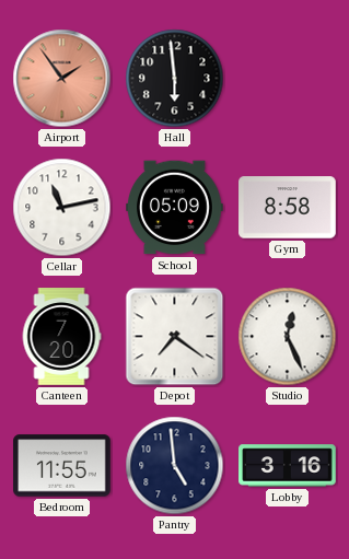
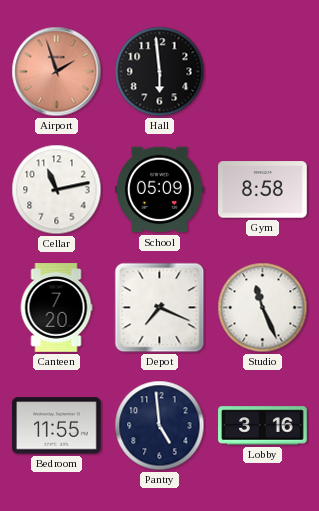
Airport: 1:54 -> 1:57
Depot: 7:21 -> 7:19
Studio: 12:26 -> 11:26
